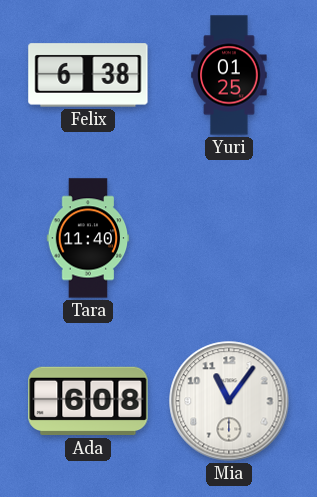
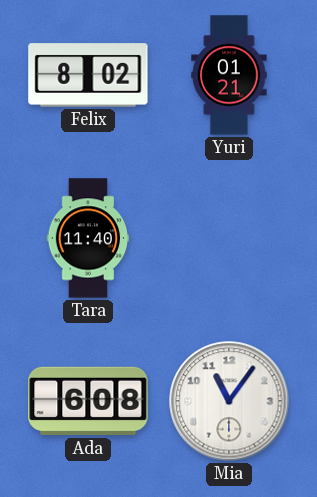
Felix: 6:38 -> 8:02
Yuri: 01:25 -> 01:21
